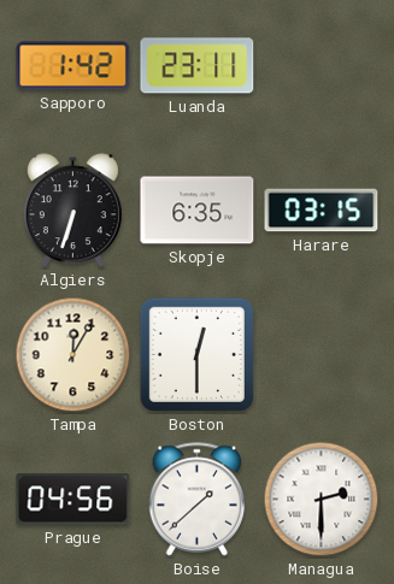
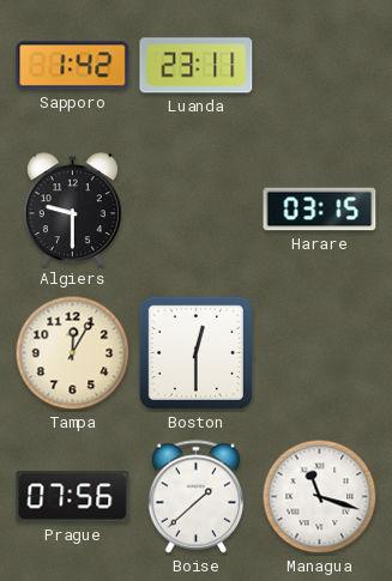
Algiers: 6:33 -> 9:30
Skopje: 6:35 -> none
Prague: 04:56 -> 07:56
Managua: 2:30 -> 11:18
